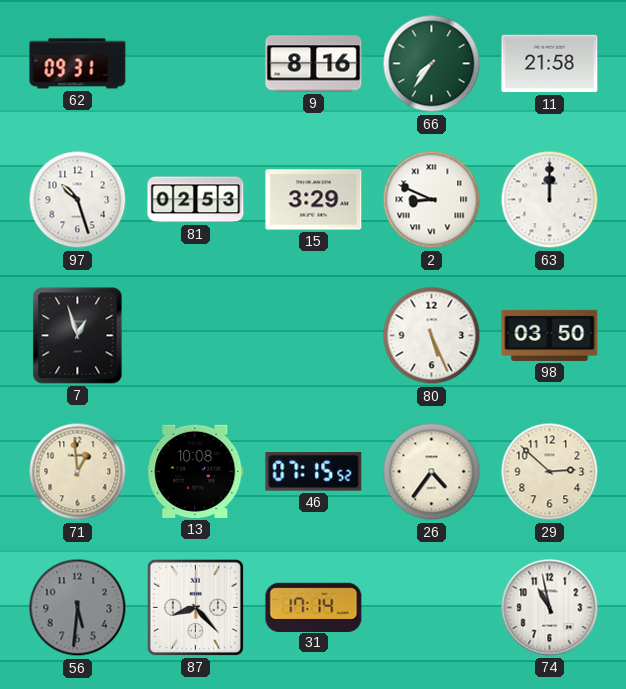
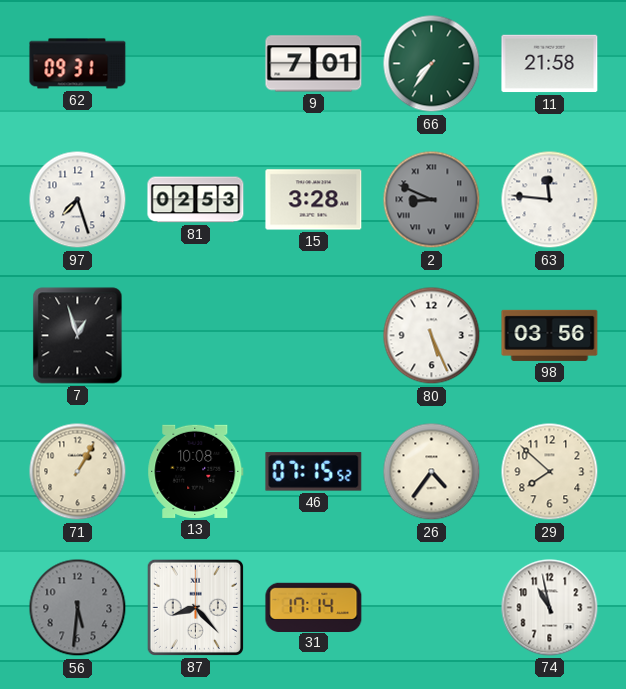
9: 8:16 -> 7:01
97: 10:27 -> 7:27
15: 3:29 -> 3:28
2 dial: white -> grey
63: 12:00 -> 11:46
98: 03:50 -> 03:56
71: 12:59 -> 1:05
29: 2:52 -> 7:52
